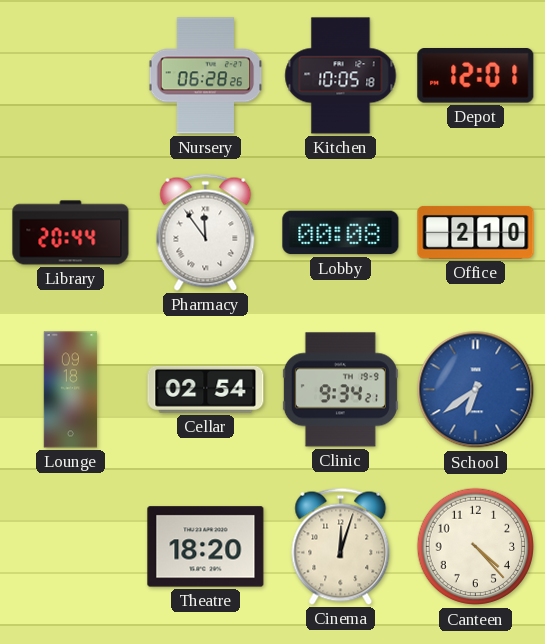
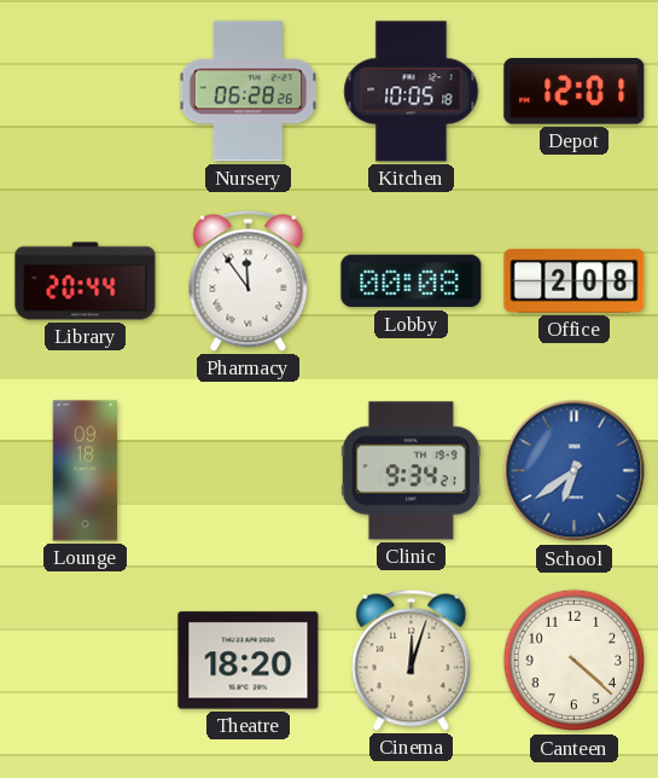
Office: 2:10 -> 2:08
Cellar: 02:54 -> none
Canteen: 4:23 -> 4:22
